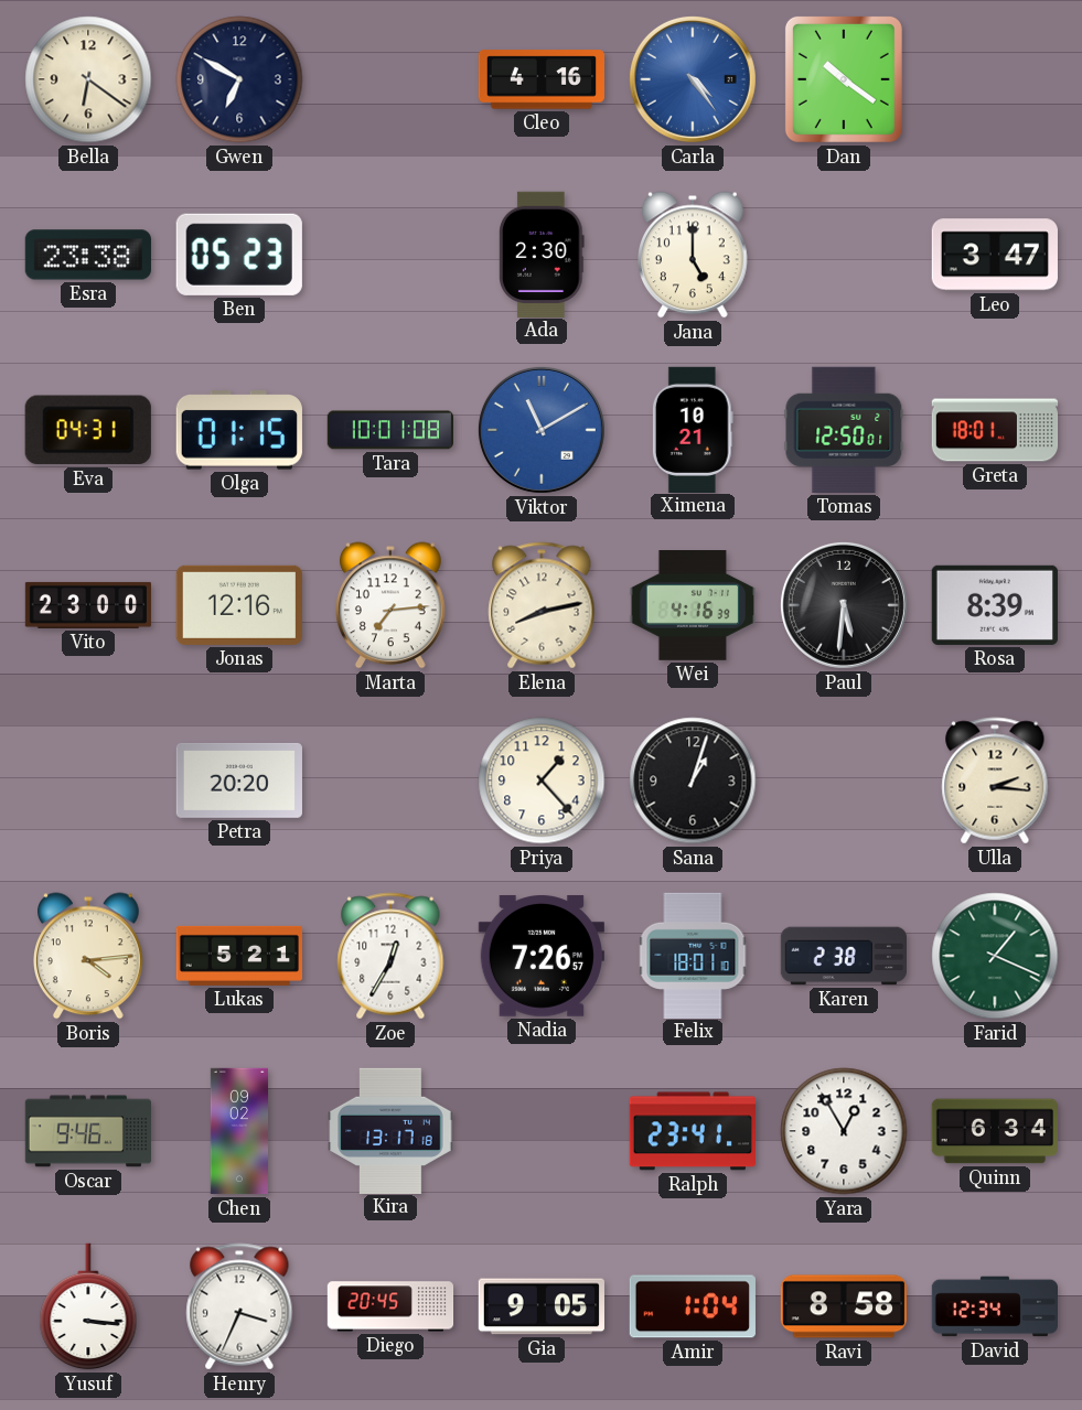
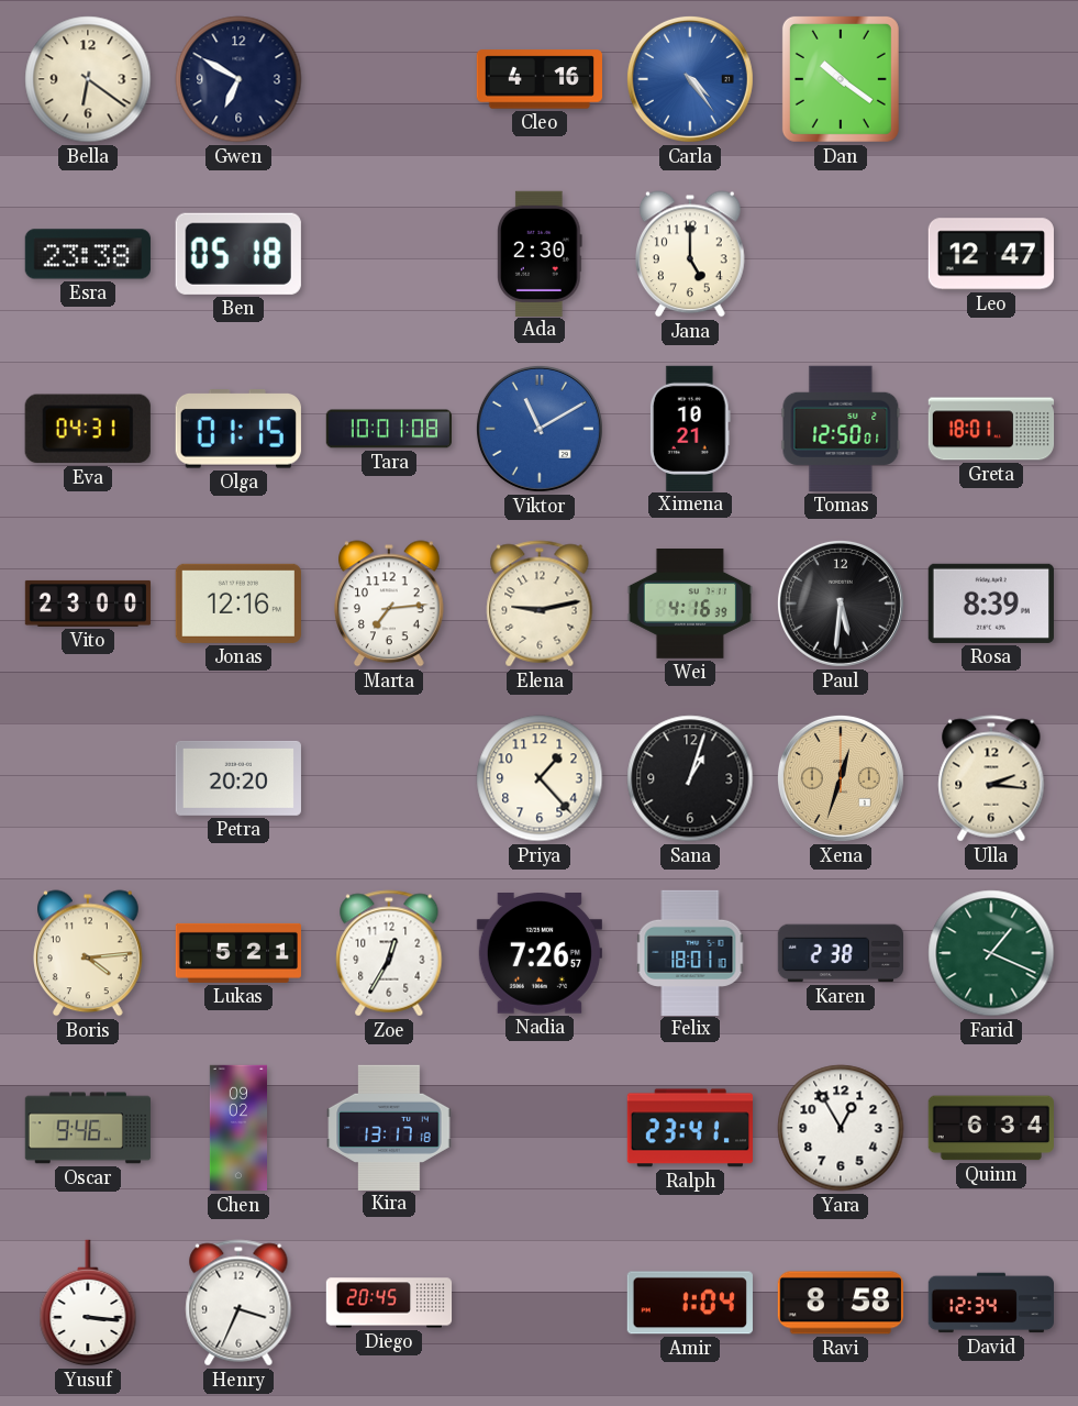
Ben: 05:23 -> 05:18
Leo: 3:47 -> 12:47
Elena: 8:13 -> 9:13
Xena: none -> 12:33
Gia: 9:05 -> none
